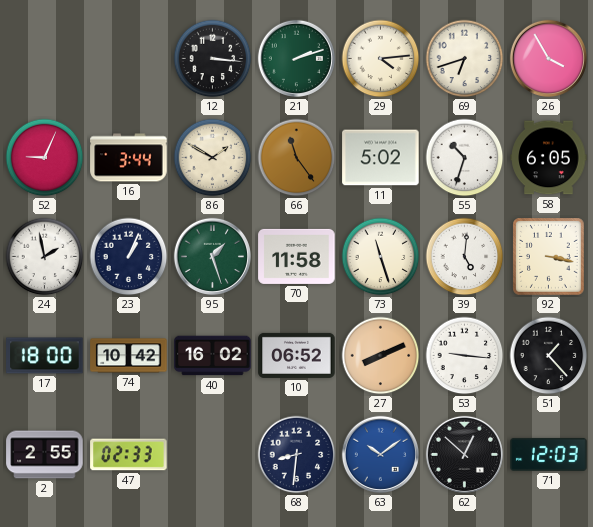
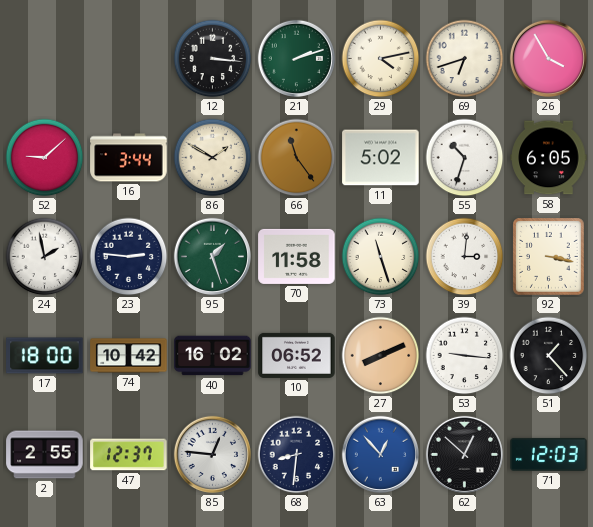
29: 4:14 -> 4:13
52: 9:04 -> 9:08
23: 1:04 -> 2:46
39: 5:01 -> 3:01
47: 02:33 -> 12:37
85: none -> 12:46
63: 10:09 -> 12:53
